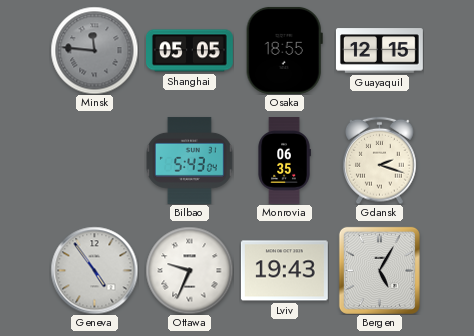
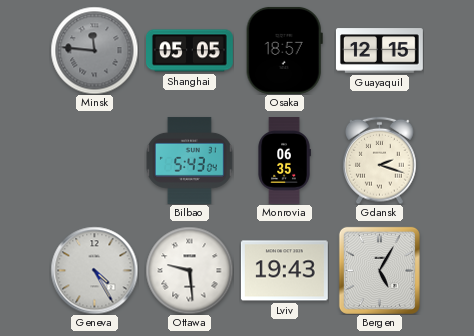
Osaka: 18:55 -> 18:57
Geneva: 4:54 -> 4:25
Ottawa: 9:34 -> 9:29
